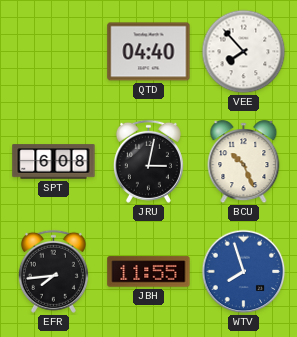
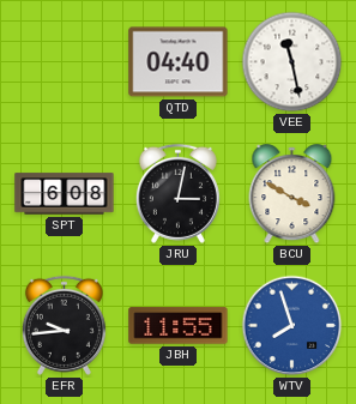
VEE: 7:53 -> 11:28
BCU: 10:26 -> 3:50
EFR: 7:44 -> 9:44
